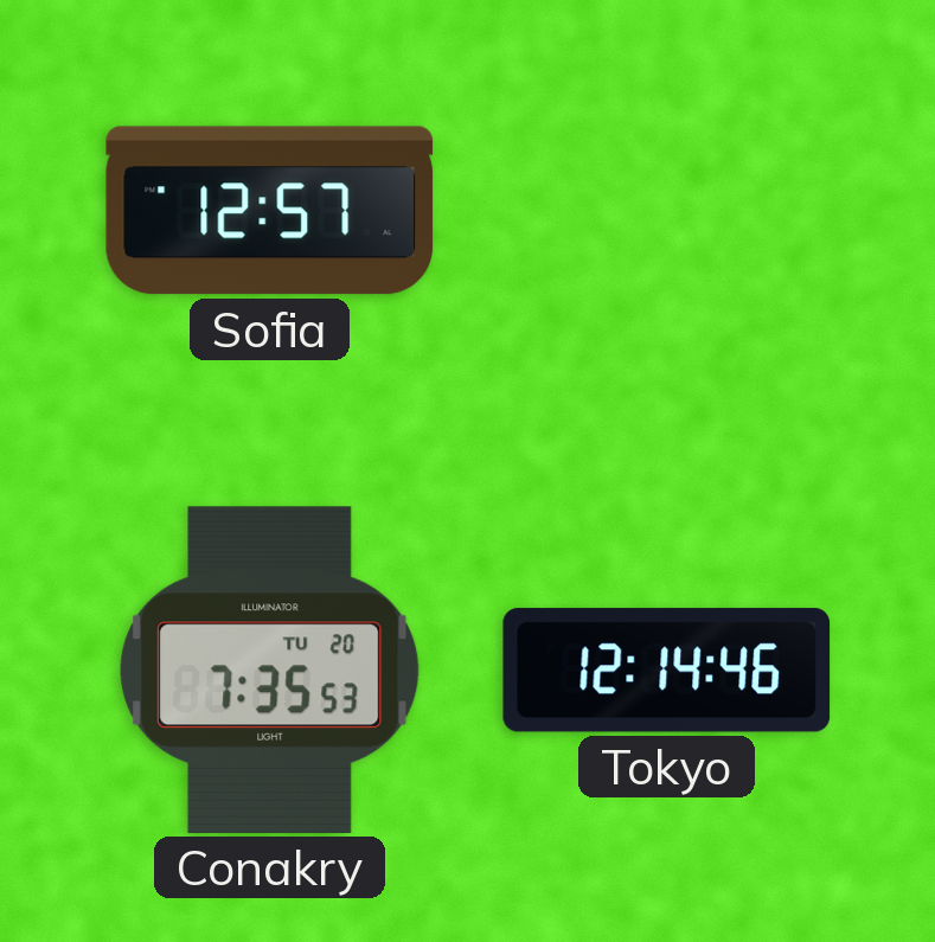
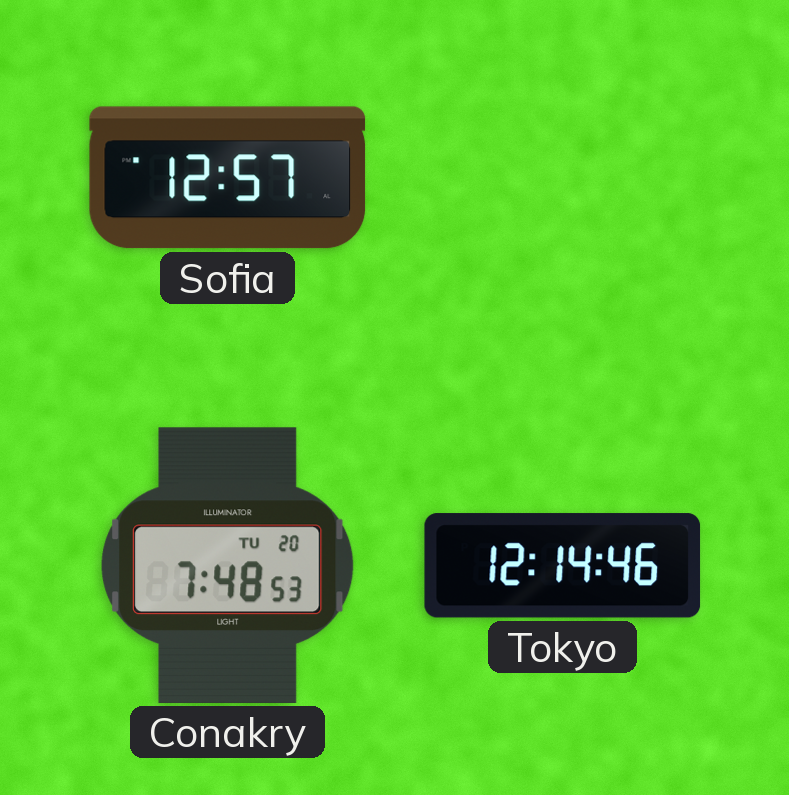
Conakry: 7:35 -> 7:48
